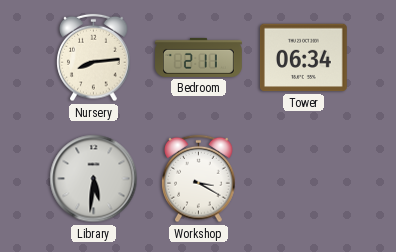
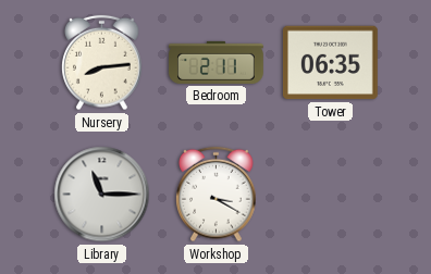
Tower: 06:34 -> 06:35
Library: 5:31 -> 11:15
